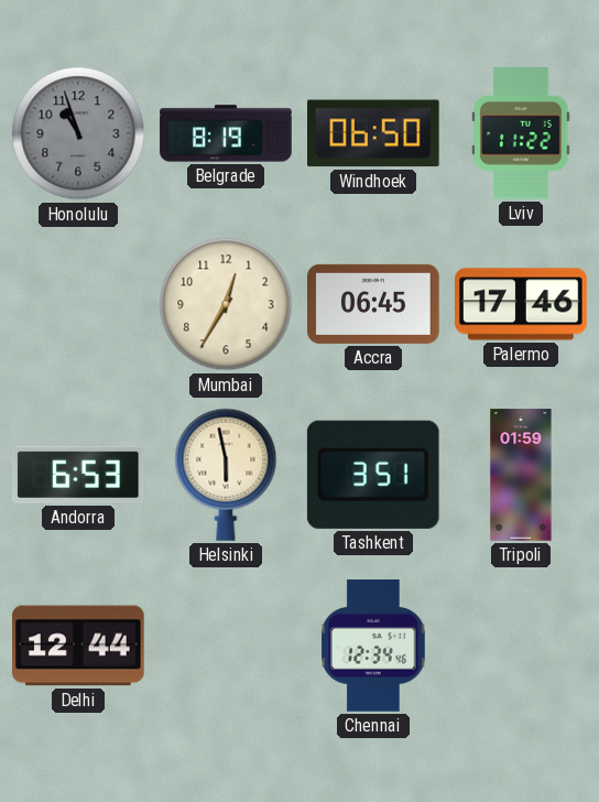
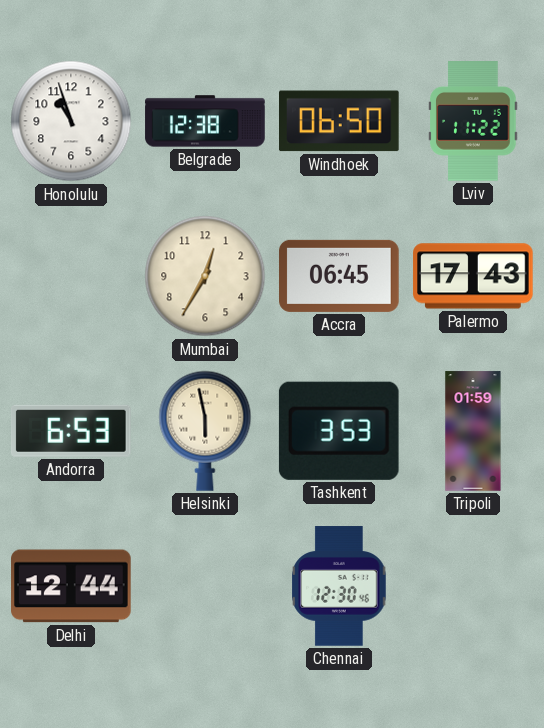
Honolulu dial: grey -> white
Belgrade: 8:19 -> 12:38
Palermo: 17:46 -> 17:43
Tashkent: 3:51 -> 3:53
Chennai: 12:34 -> 12:30
